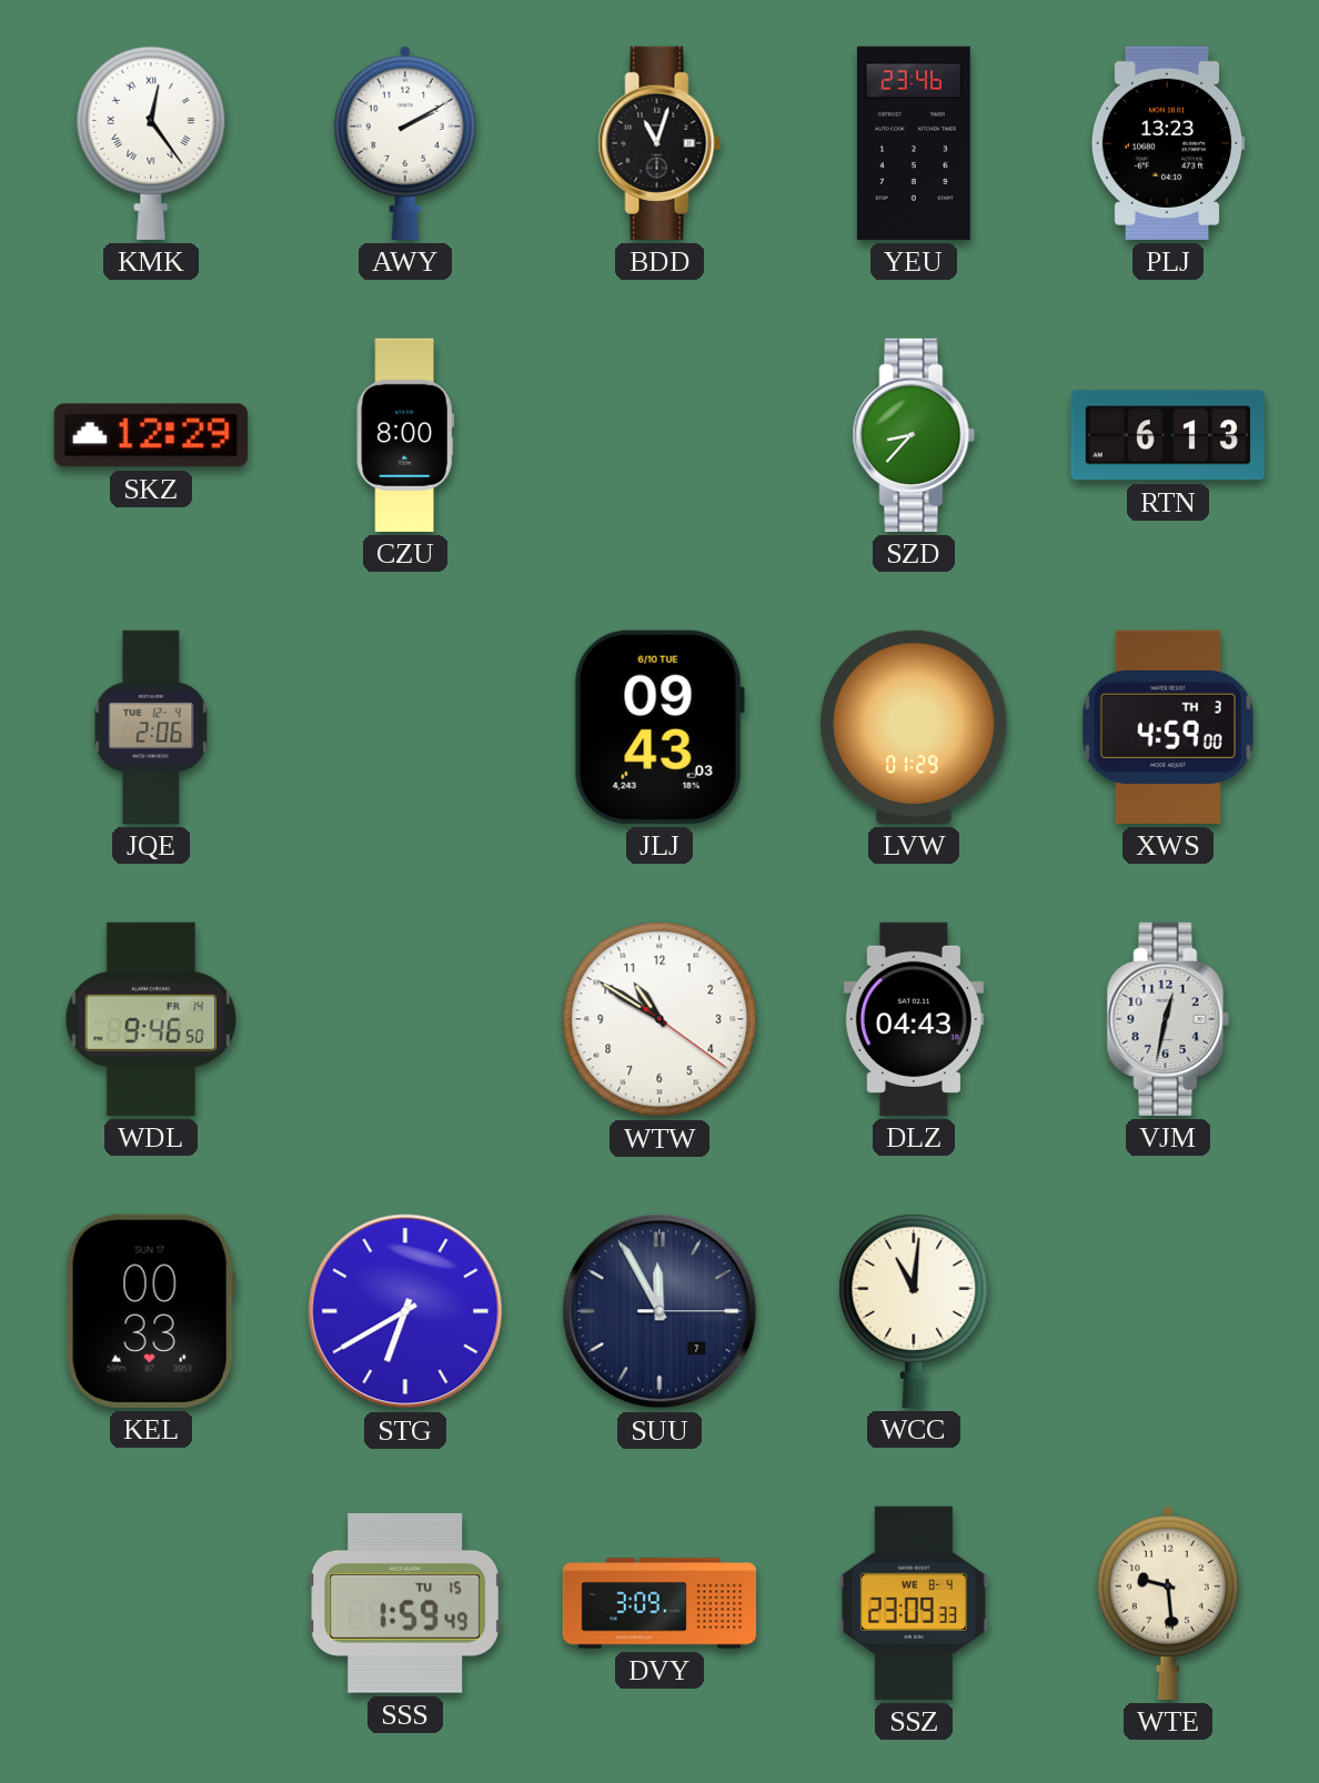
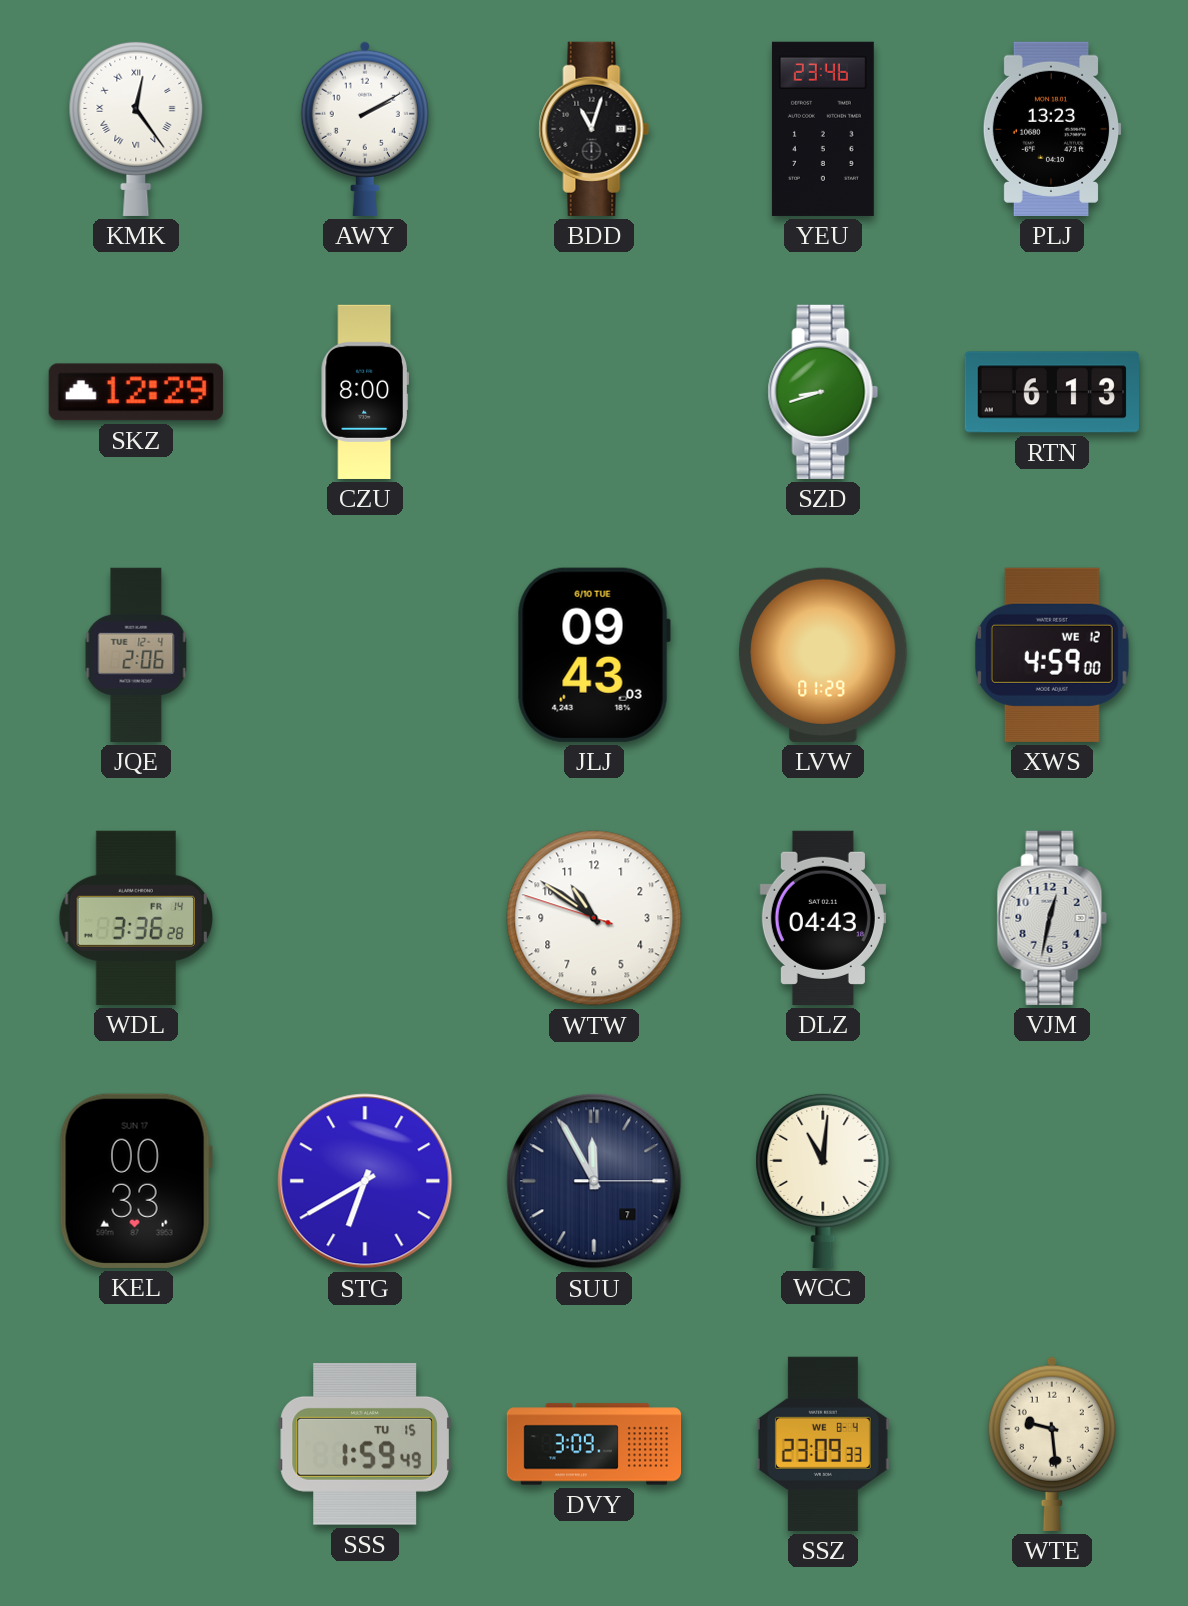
SZD: 8:37 -> 8:42
XWS date: TH 3 -> WE 12
WDL: 9:46 -> 3:36
WTW: 10:50:21 -> 10:50:48
